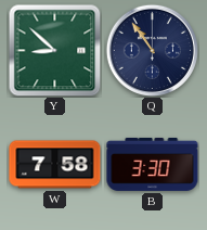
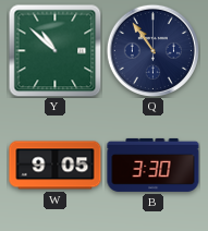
Y: 8:52 -> 10:52
W: 7:58 -> 9:05
